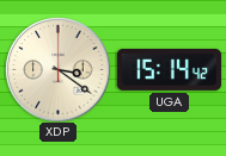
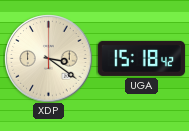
UGA: 15:14 -> 15:18
